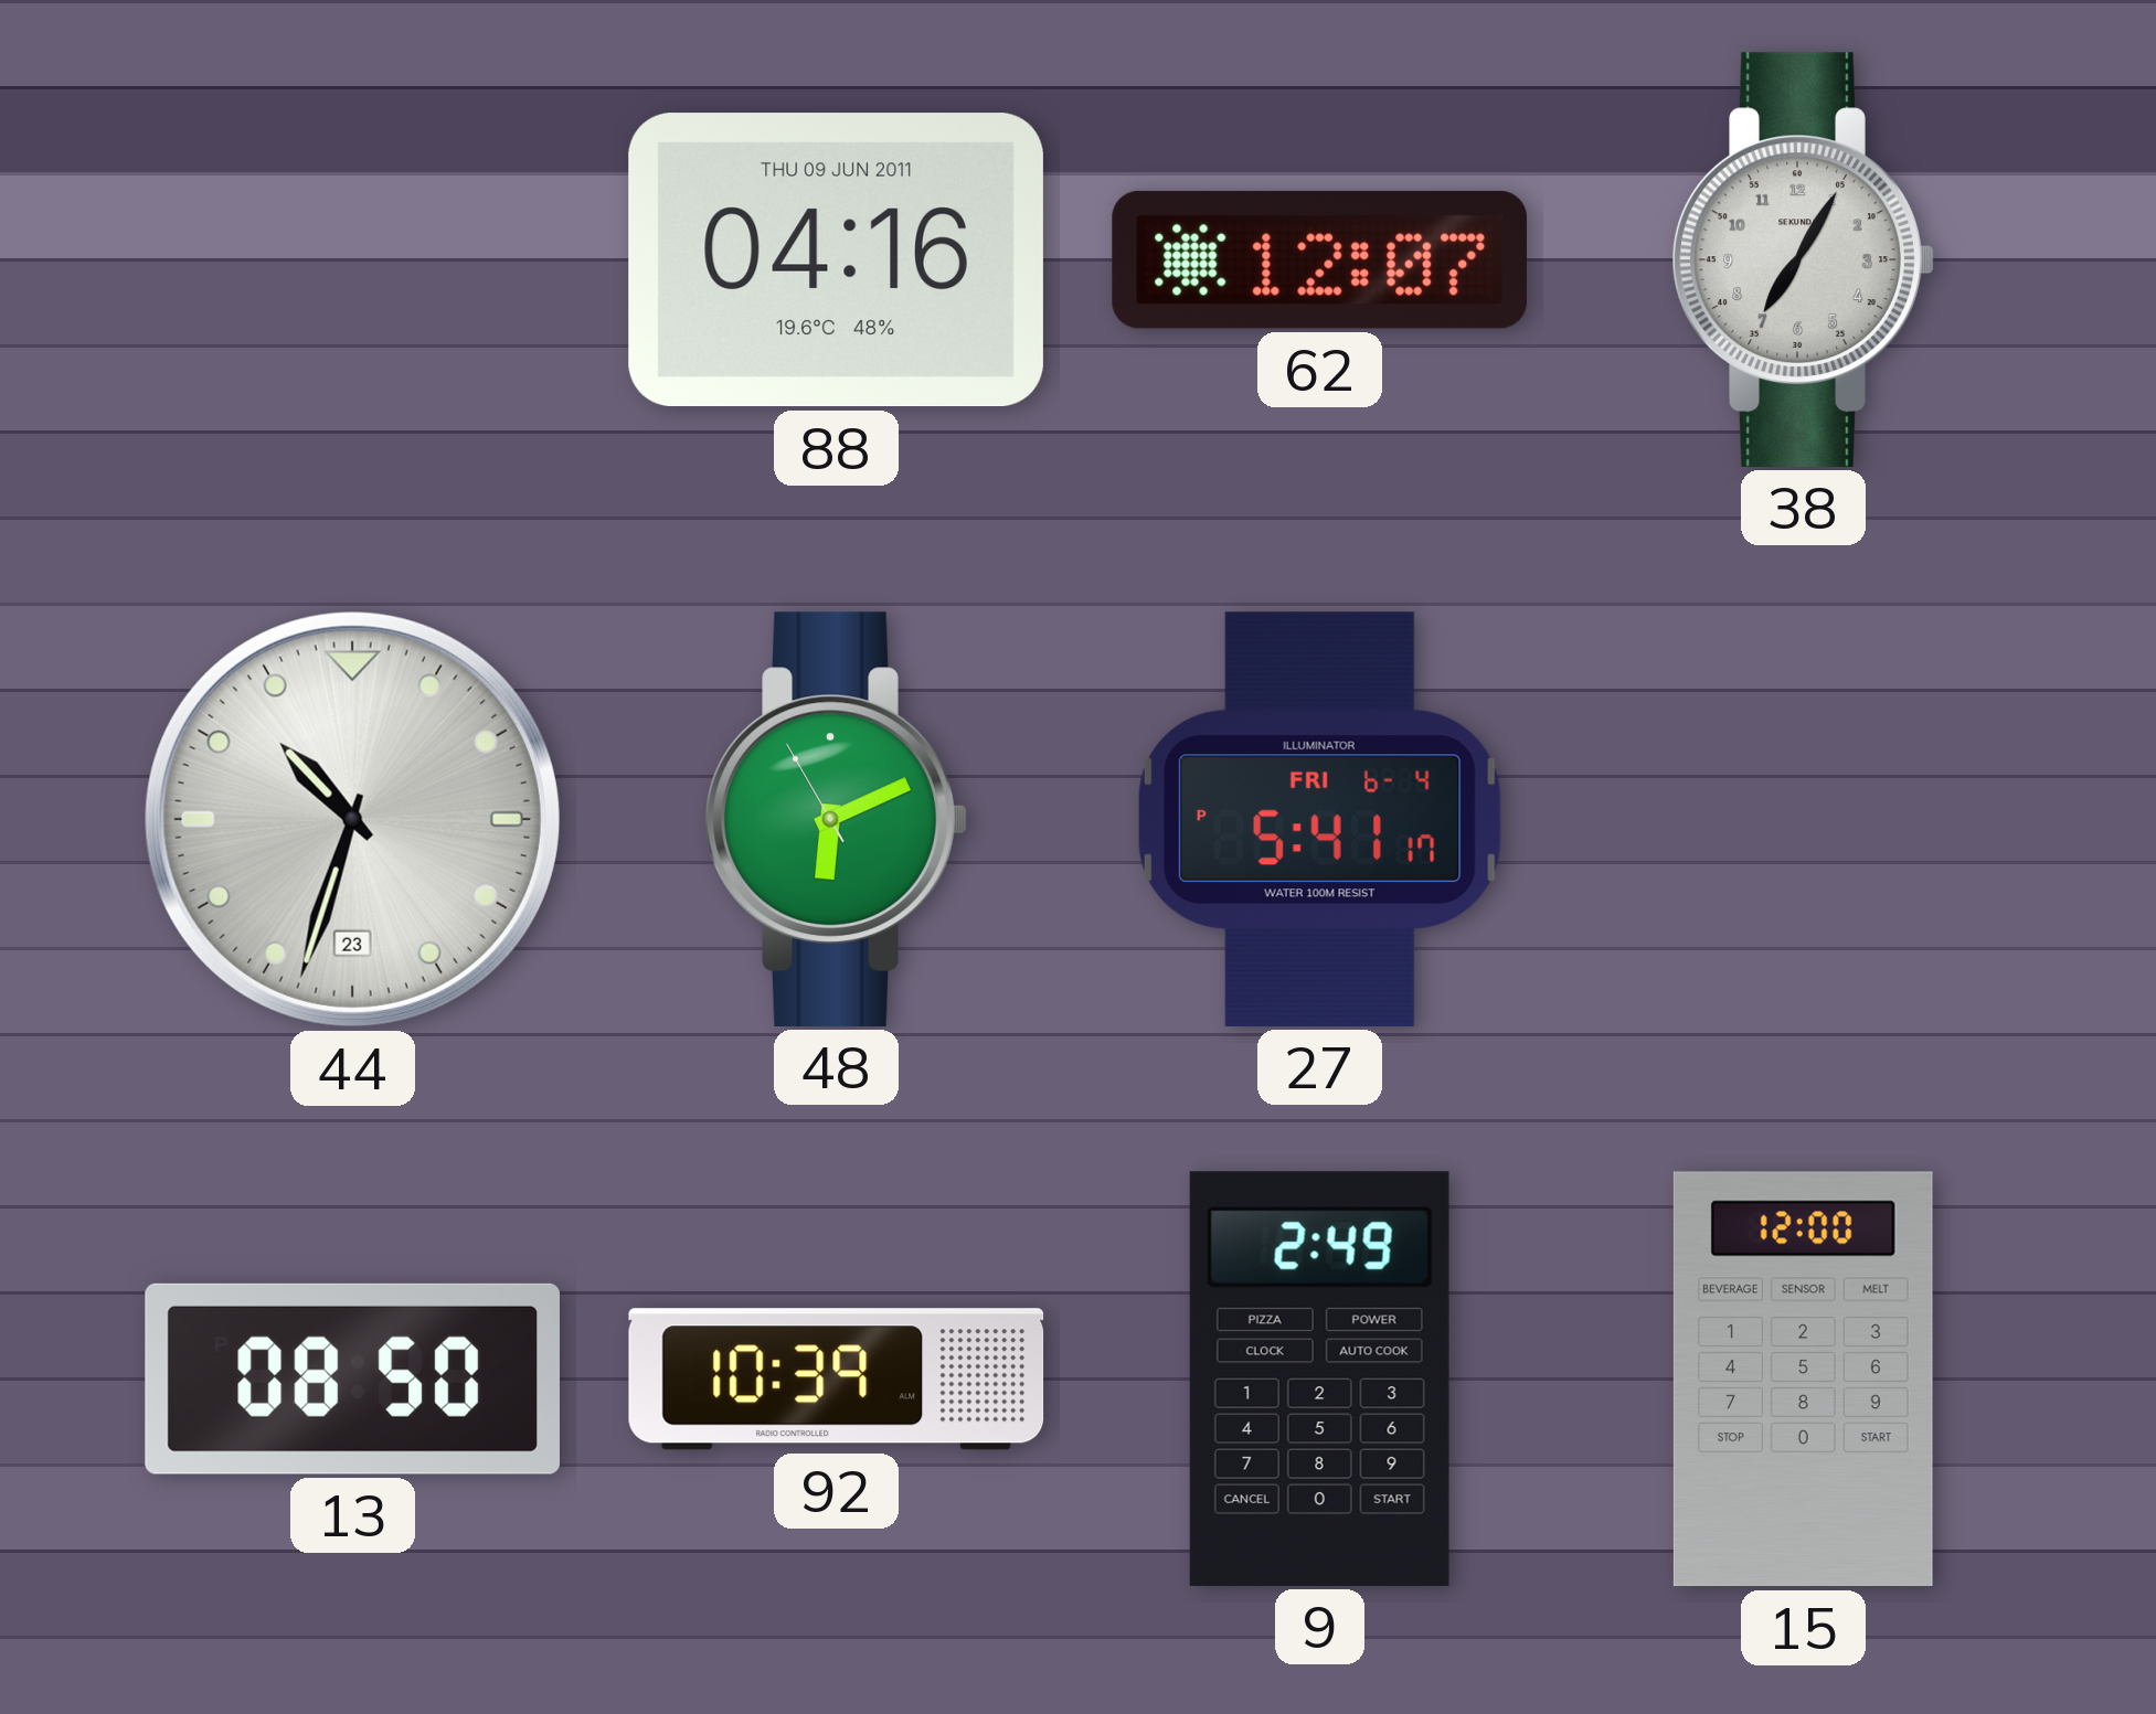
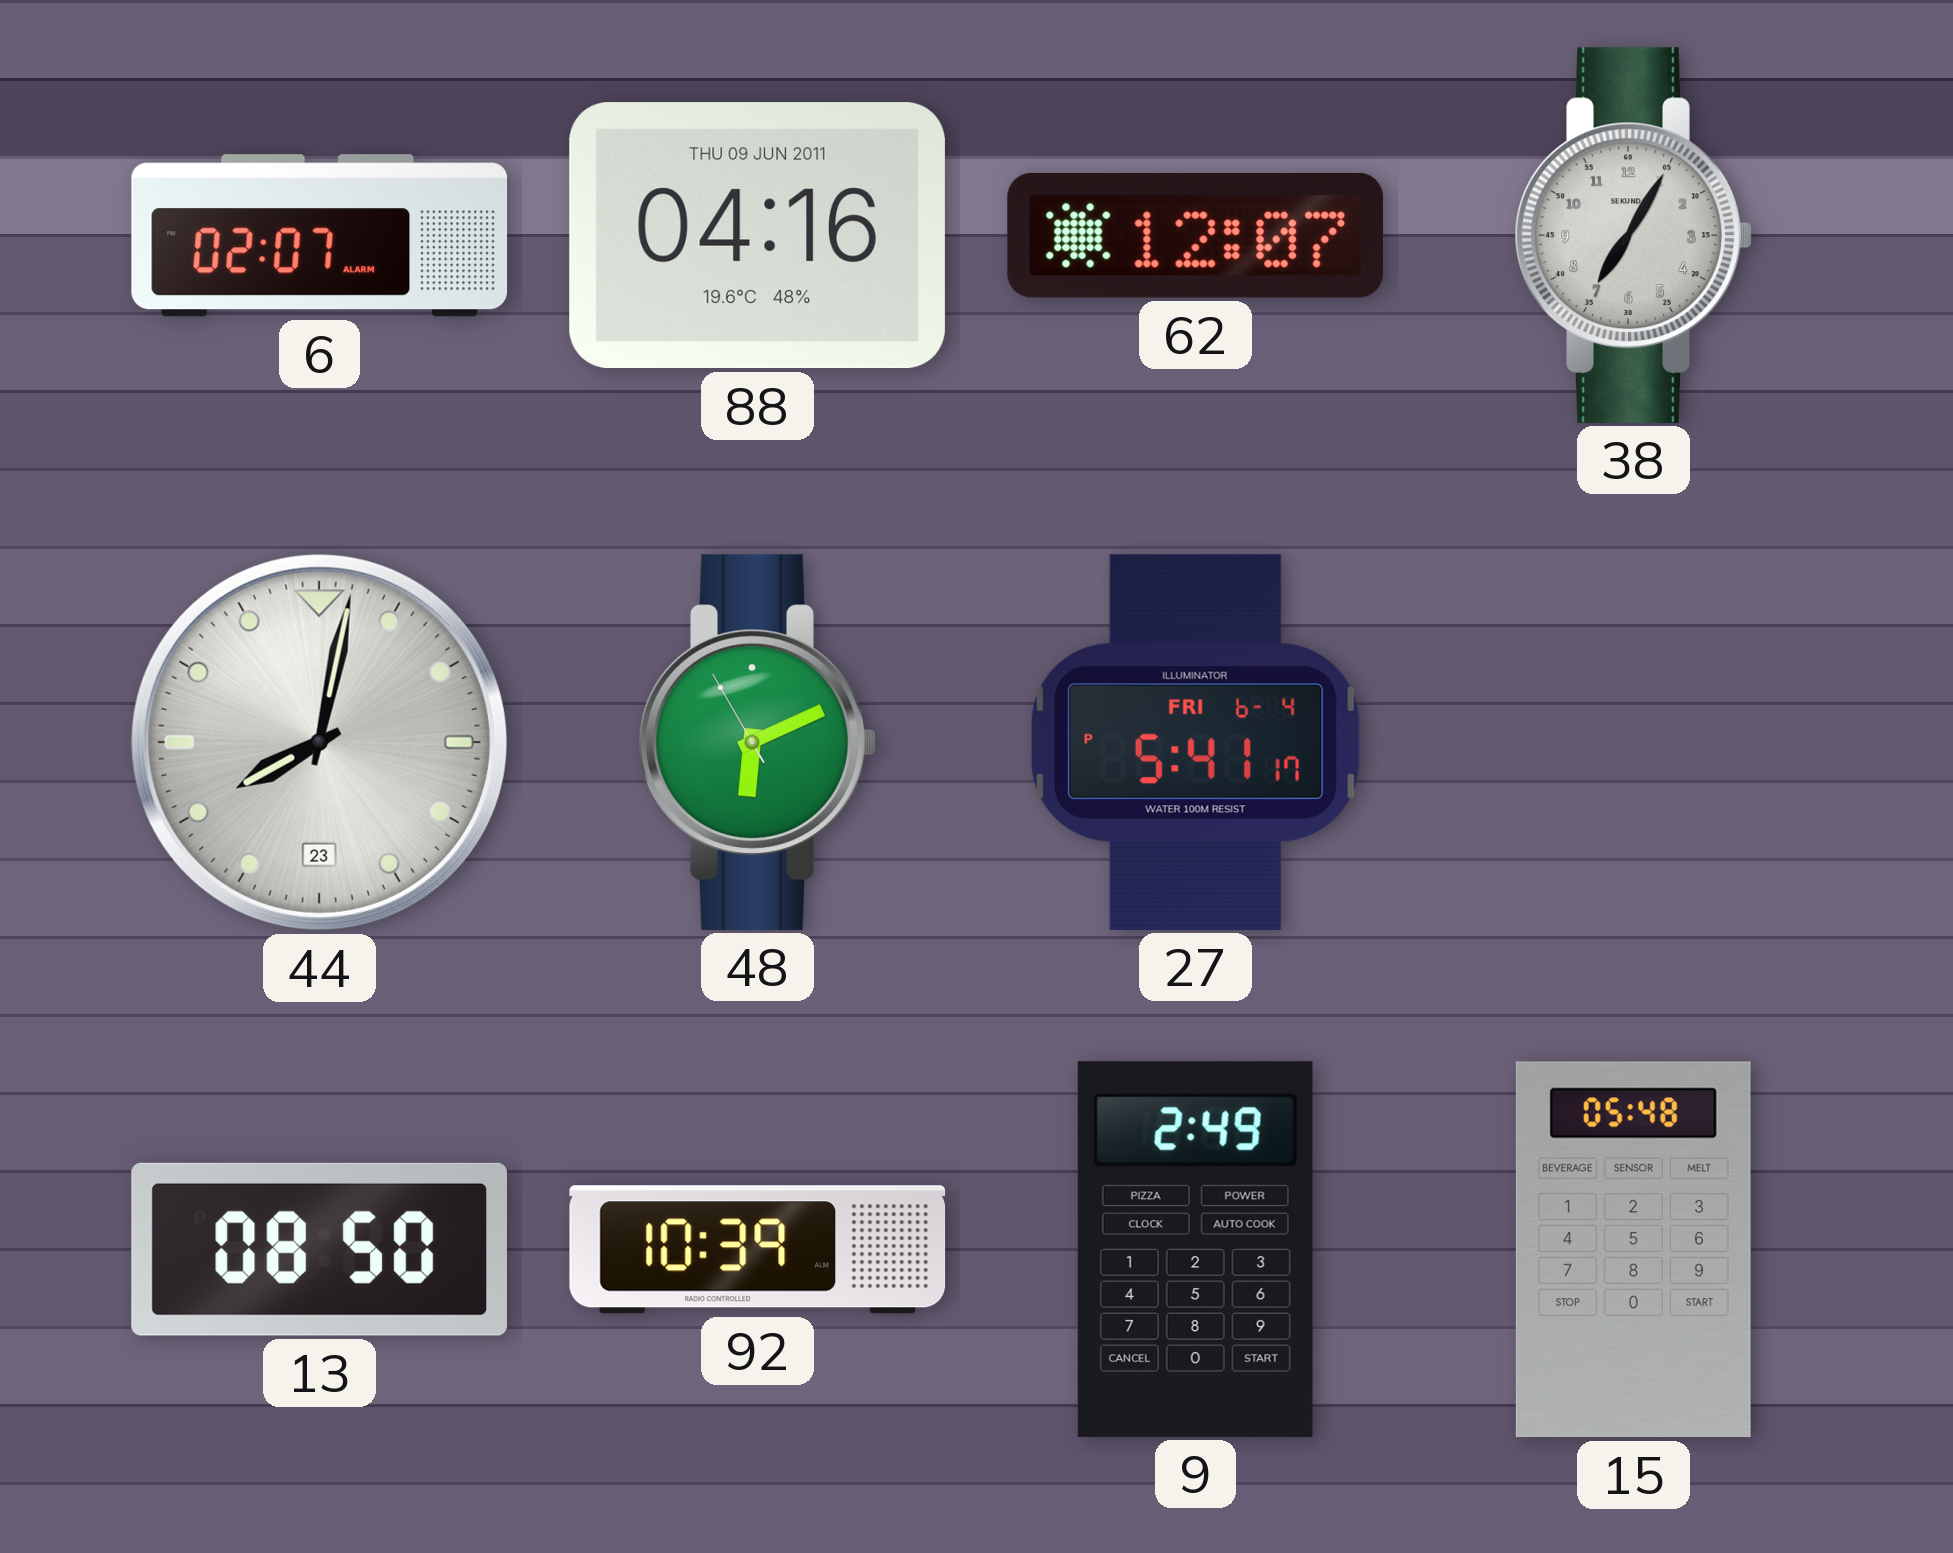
6: none -> 02:07
44: 10:33 -> 8:02
15: 12:00 -> 05:48
